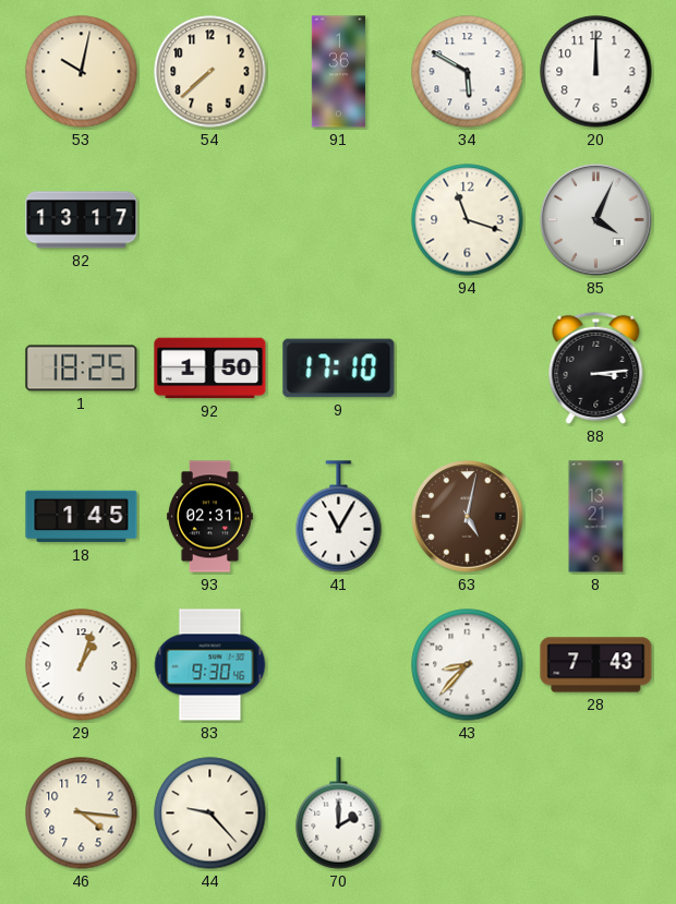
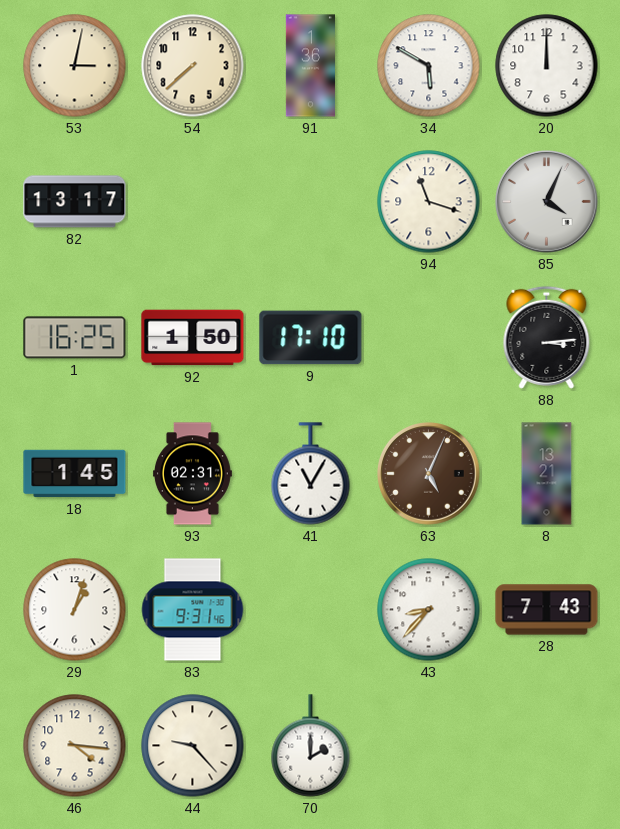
53: 10:02 -> 3:02
1: 18:25 -> 16:25
63: 5:02 -> 5:04
83: 9:30 -> 9:31
